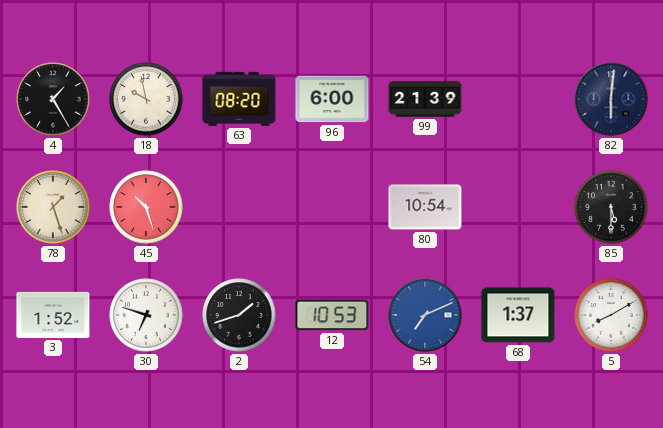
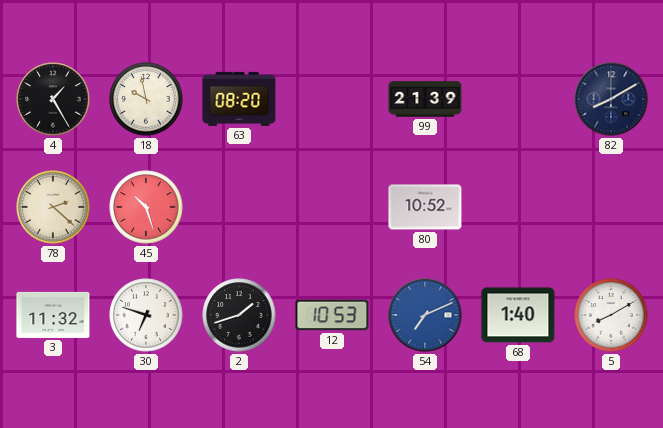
96: 6:00 -> none
82: 6:01 -> 8:10
78: 1:27 -> 2:22
80: 10:54 -> 10:52
85: 5:30 -> none
3: 1:52 -> 11:32
68: 1:37 -> 1:40
